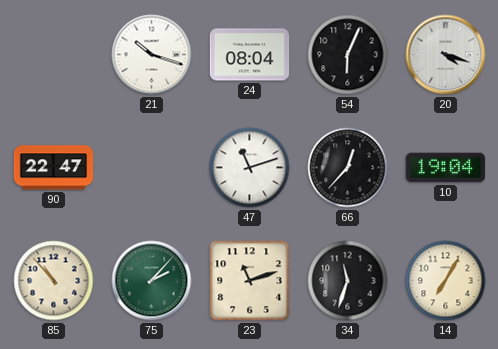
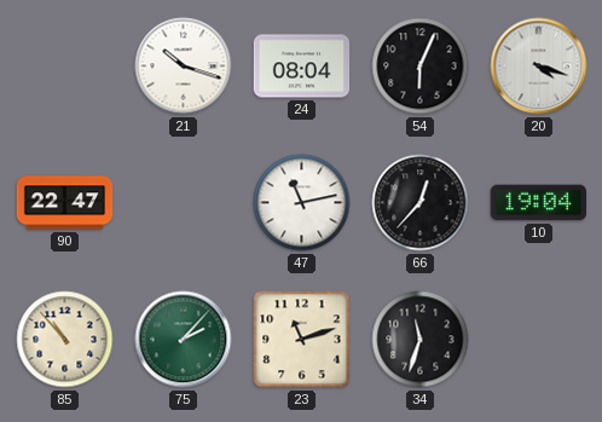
47: 11:12 -> 11:13
14: 7:05 -> none
